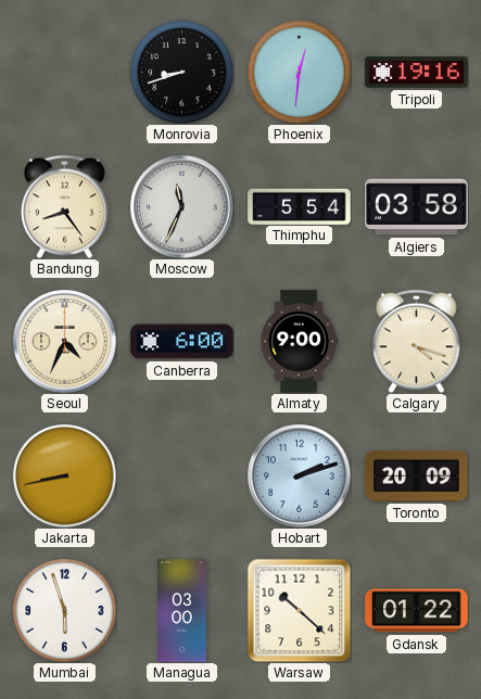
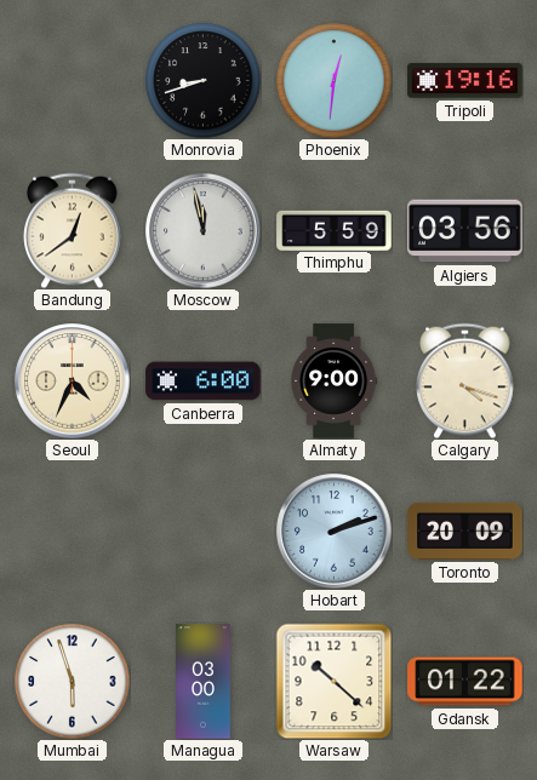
Bandung: 8:24 -> 12:39
Moscow: 11:34 -> 11:58
Thimphu: 5:54 -> 5:59
Algiers: 03:58 -> 03:56
Jakarta: 8:43 -> none
